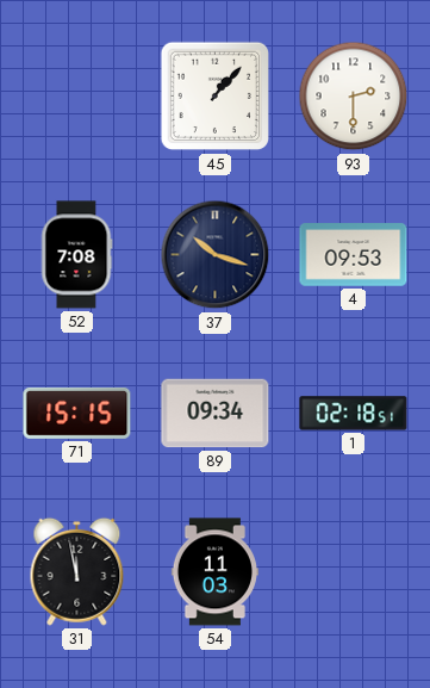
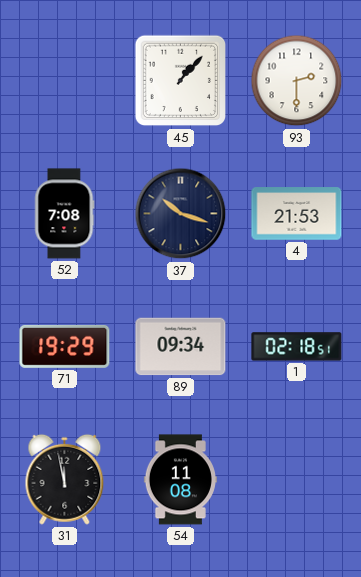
4: 09:53 -> 21:53
71: 15:15 -> 19:29
54: 11:03 -> 11:08
